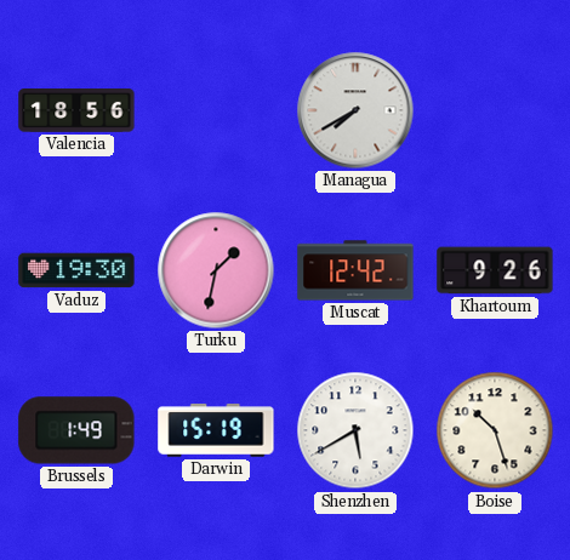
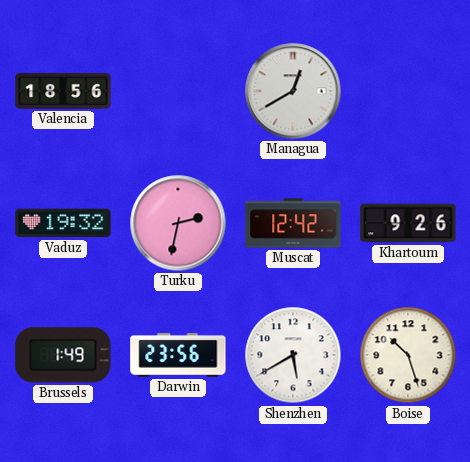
Managua: 7:40 -> 12:40
Vaduz: 19:30 -> 19:32
Turku: 1:32 -> 2:32
Darwin: 15:19 -> 23:56
